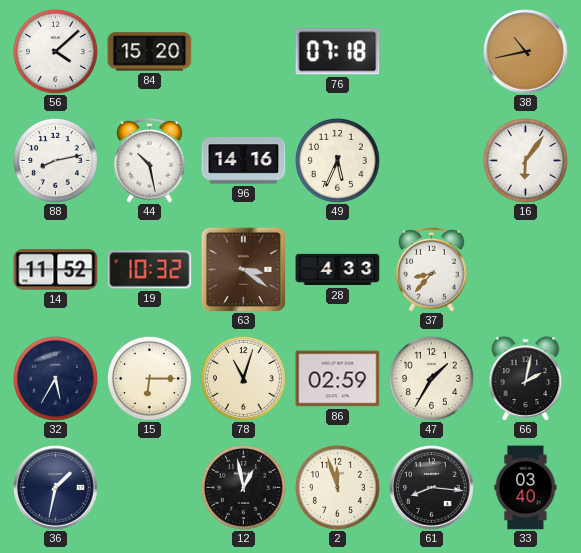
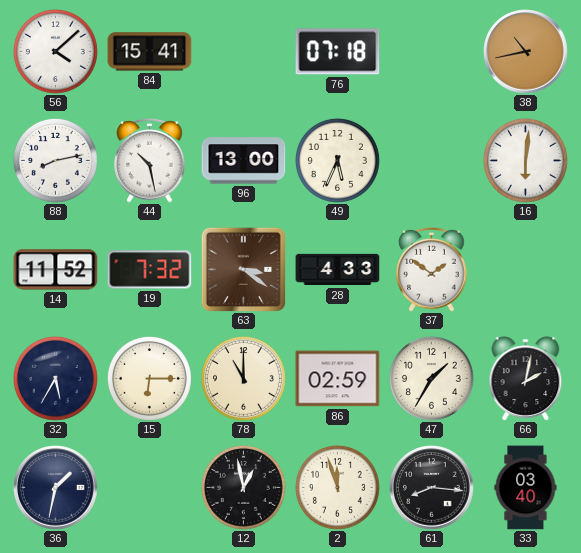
84: 15:20 -> 15:41
96: 14:16 -> 13:00
16: 6:06 -> 6:01
19: 10:32 -> 7:32
37: 8:37 -> 1:51
78: 11:03 -> 11:00
